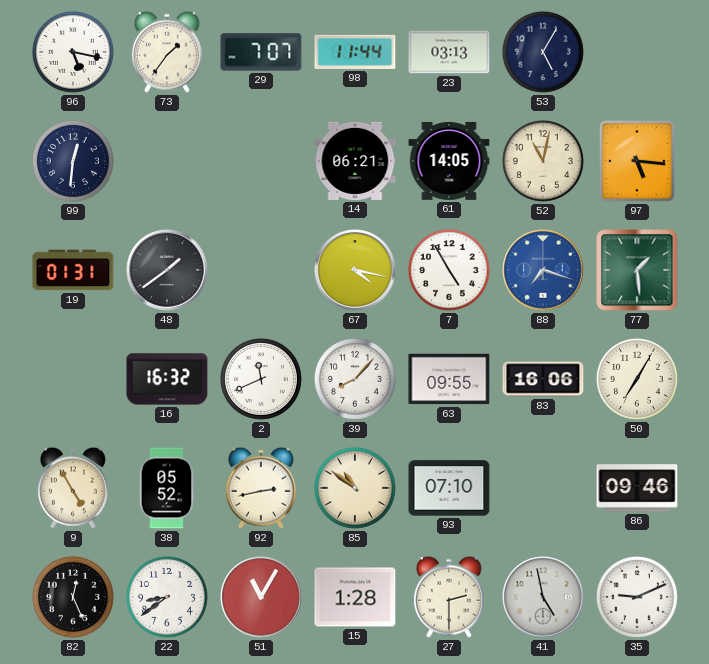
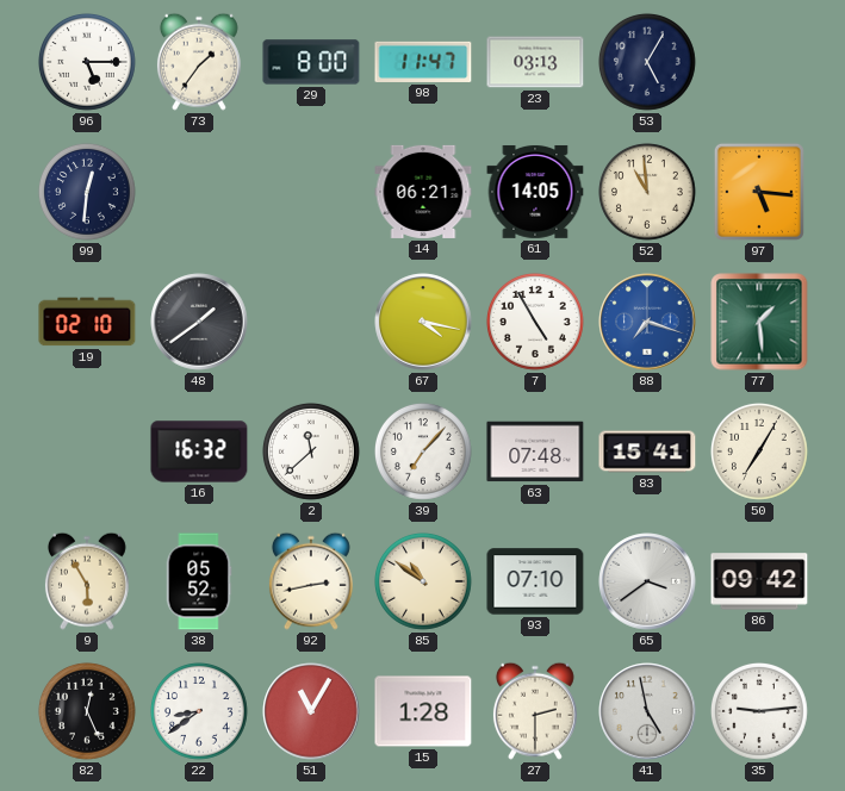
96: 5:17 -> 5:15
29: 7:07 -> 8:00
98: 11:44 -> 11:47
52: 11:02 -> 10:59
19: 01:31 -> 02:10
2: 11:41 -> 11:38
39: 8:07 -> 7:07
63: 09:55 -> 07:48
83: 16:06 -> 15:41
9: 4:55 -> 5:55
65: none -> 3:39
86: 09:46 -> 09:42
35: 9:11 -> 9:14
